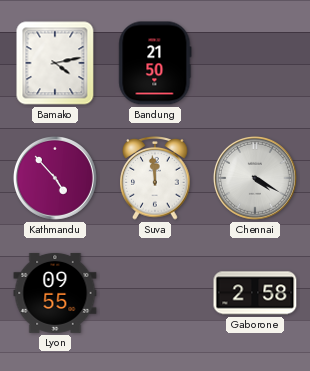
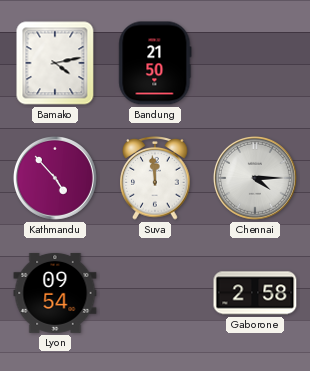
Chennai: 4:20 -> 4:15
Lyon: 09:55 -> 09:54
